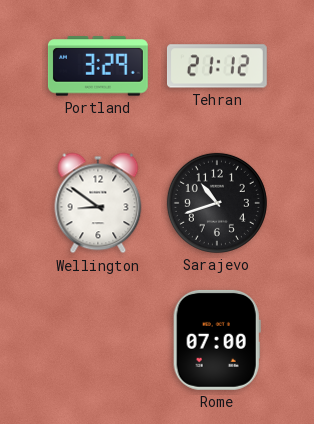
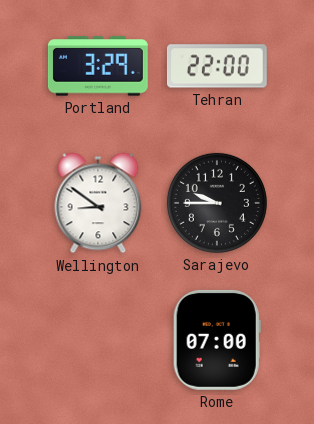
Tehran: 21:12 -> 22:00
Sarajevo: 10:42 -> 9:45
